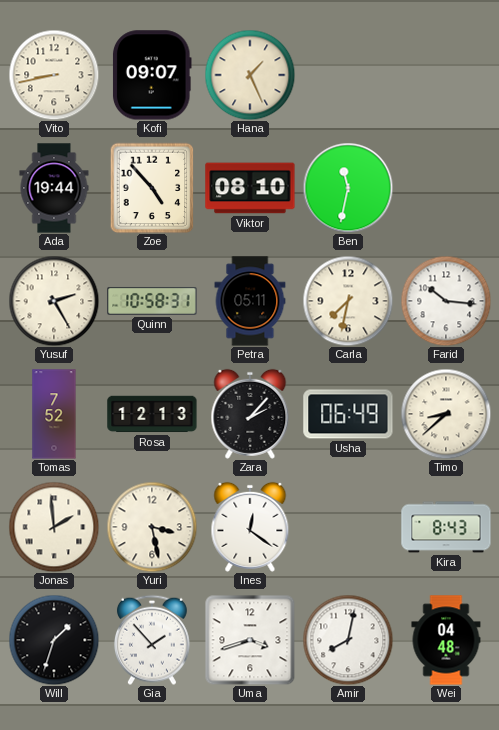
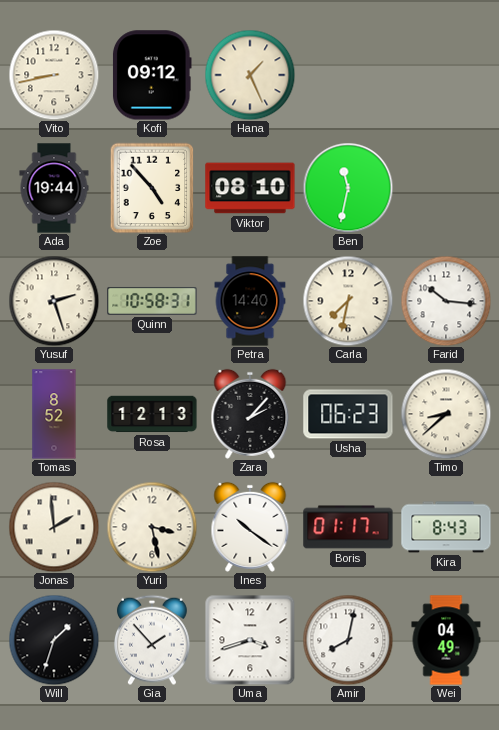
Kofi: 09:07 -> 09:12
Yusuf: 2:25 -> 2:27
Petra: 05:11 -> 14:40
Tomas: 7:52 -> 8:52
Usha: 06:49 -> 06:23
Ines: 12:21 -> 10:21
Boris: none -> 01:17
Wei: 04:48 -> 04:49
